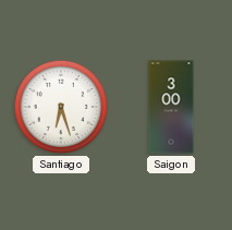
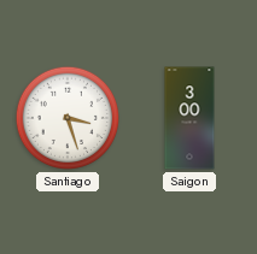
Santiago: 6:27 -> 3:27
